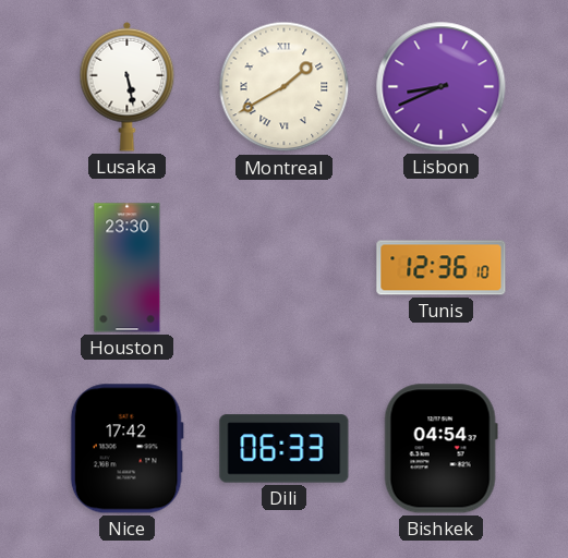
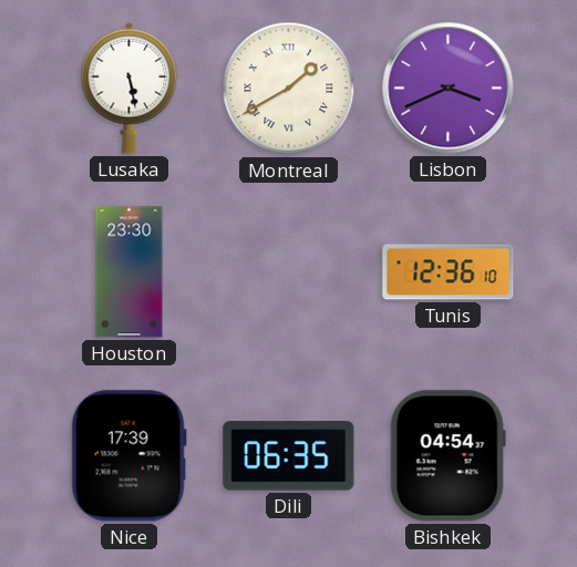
Lisbon: 8:41 -> 3:41
Nice: 17:42 -> 17:39
Dili: 06:33 -> 06:35
